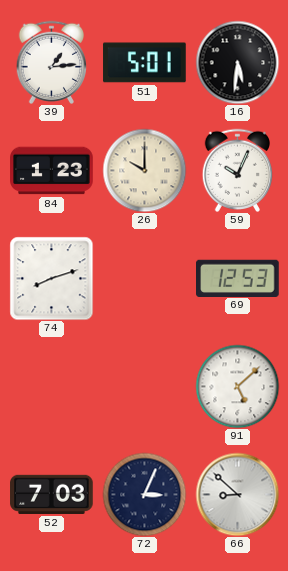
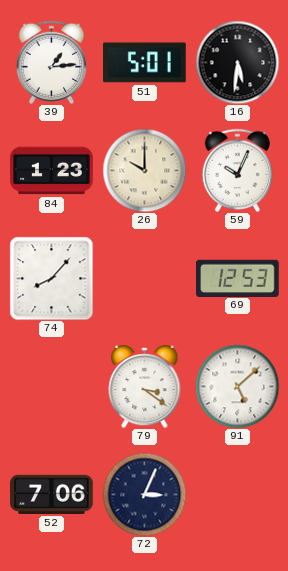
74: 8:12 -> 8:07
79: none -> 3:21
52: 7:03 -> 7:06
66: 8:52 -> none
